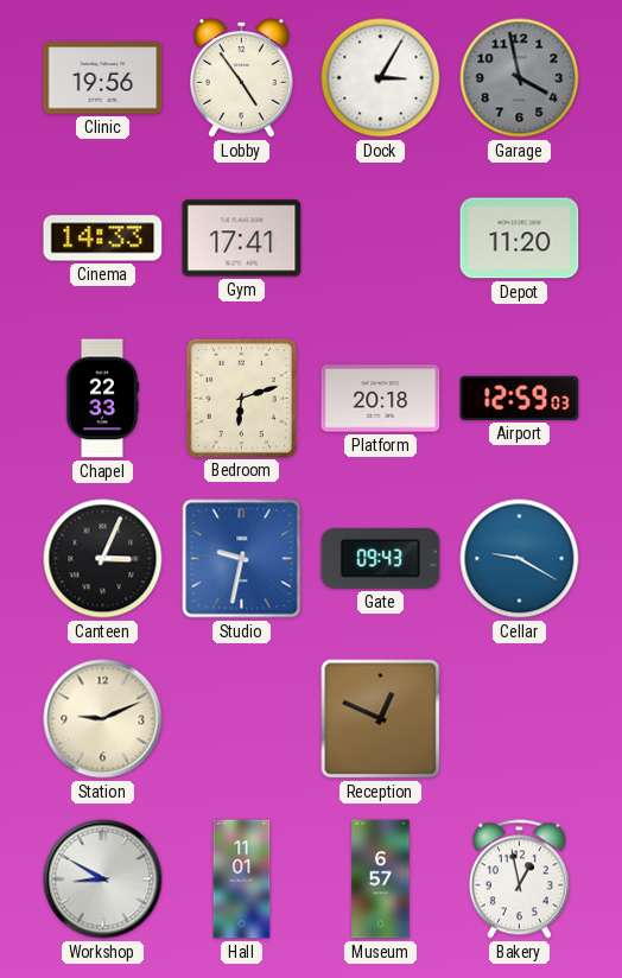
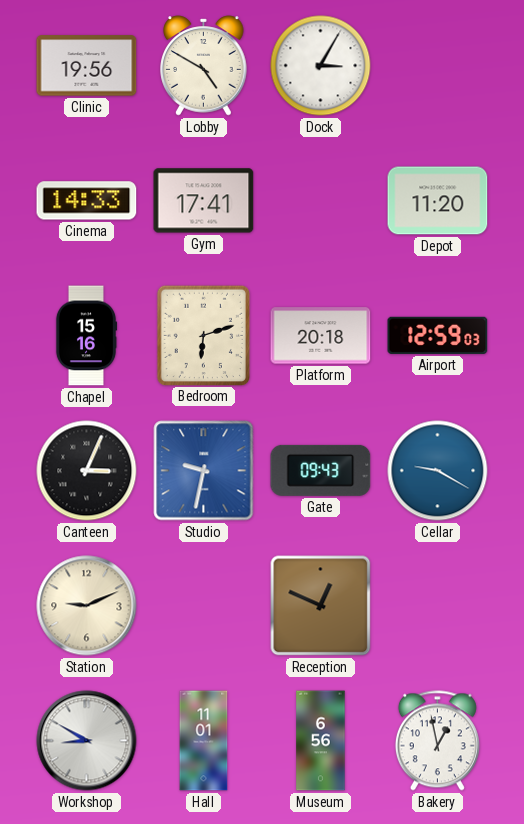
Lobby: 4:54 -> 4:50
Garage: 3:58 -> none
Chapel: 22:33 -> 15:16
Museum: 6:57 -> 6:56
